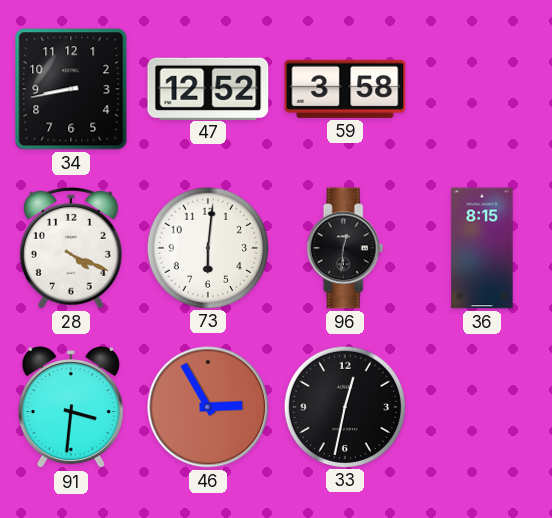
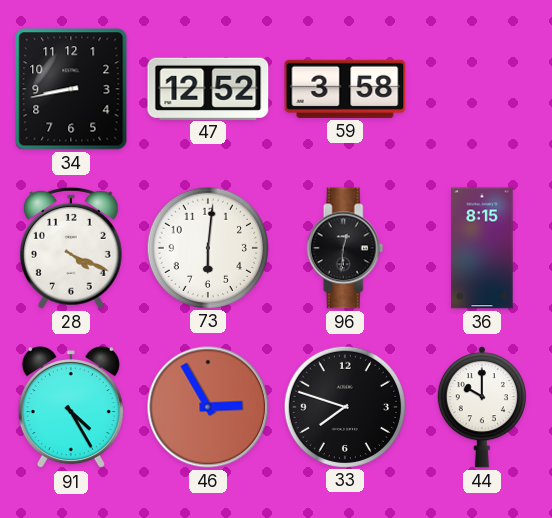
91: 3:31 -> 4:25
33: 12:32 -> 7:48
44: none -> 10:00
